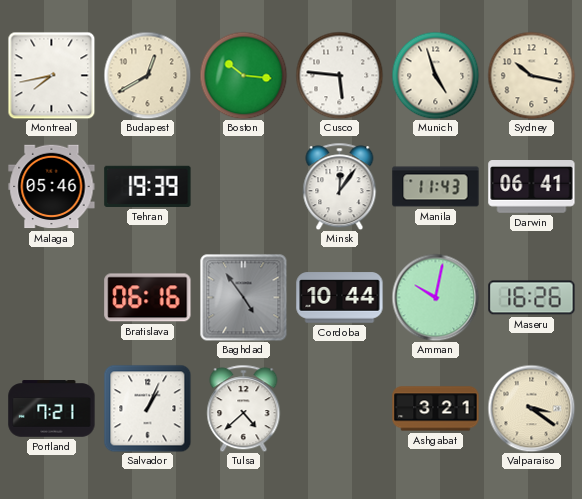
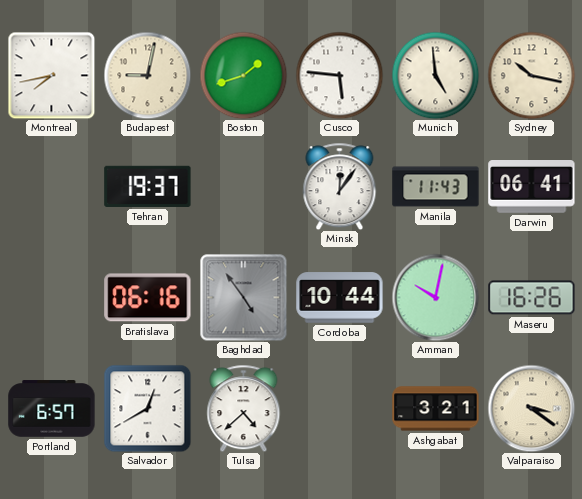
Budapest: 12:40 -> 9:02
Boston: 10:16 -> 1:42
Munich: 4:57 -> 4:59
Malaga: 05:46 -> none
Tehran: 19:39 -> 19:37
Portland: 7:21 -> 6:57
Salvador: 1:04 -> 12:40
